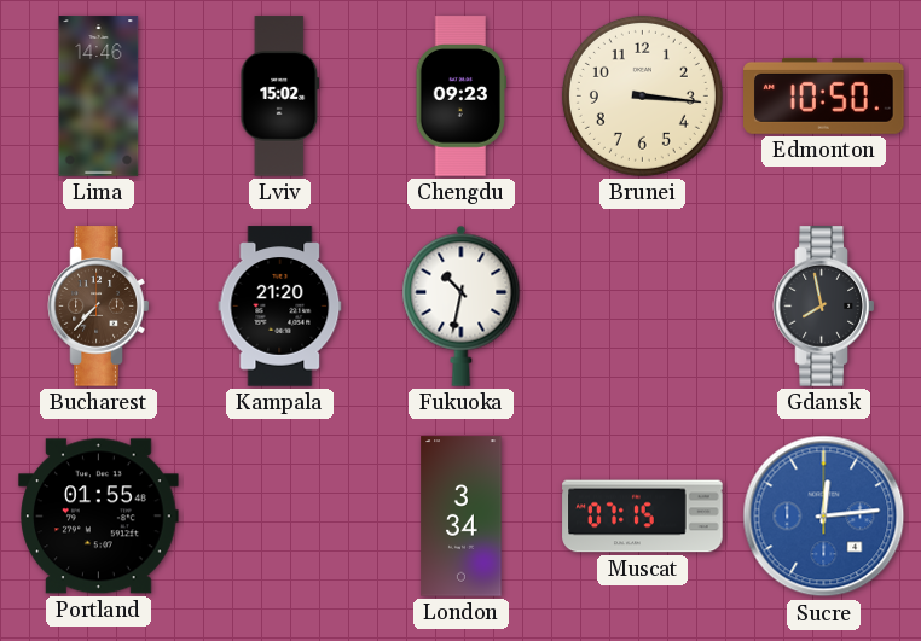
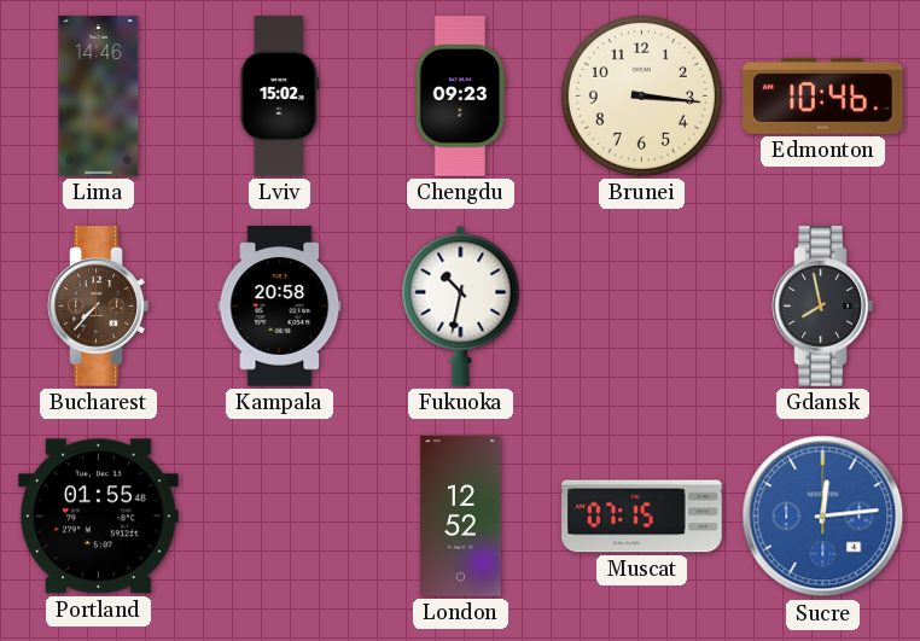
Edmonton: 10:50 -> 10:46
Kampala: 21:20 -> 20:58
London: 3:34 -> 12:52
